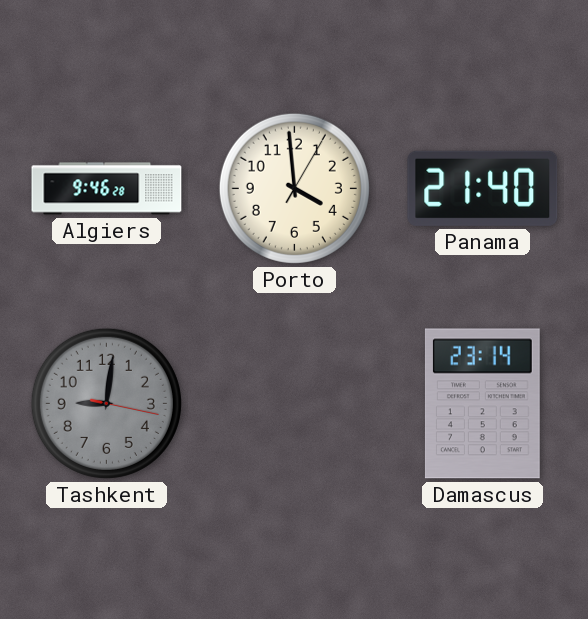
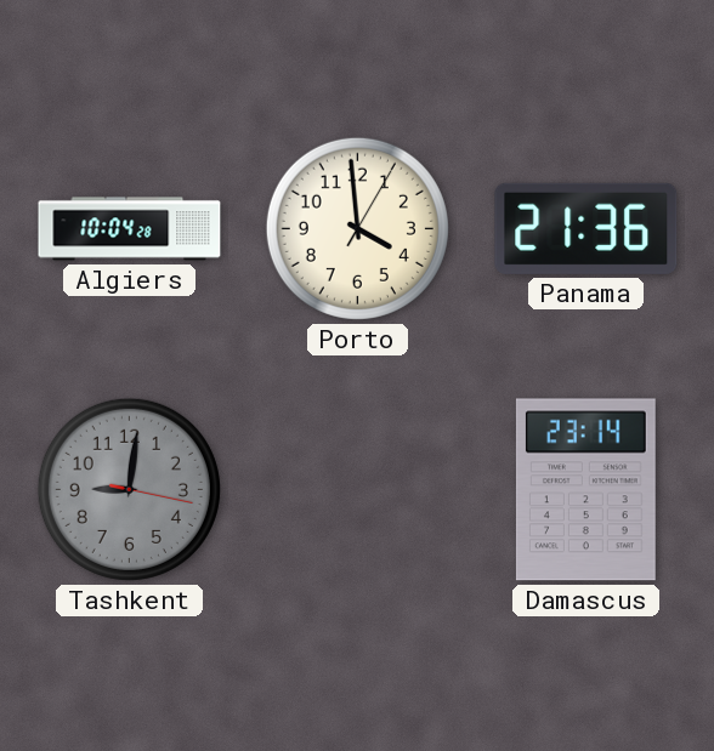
Algiers: 9:46 -> 10:04
Panama: 21:40 -> 21:36
